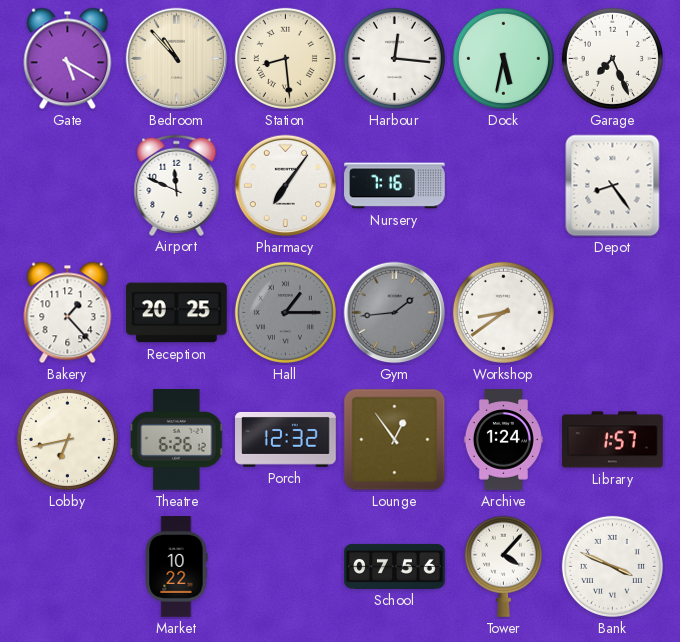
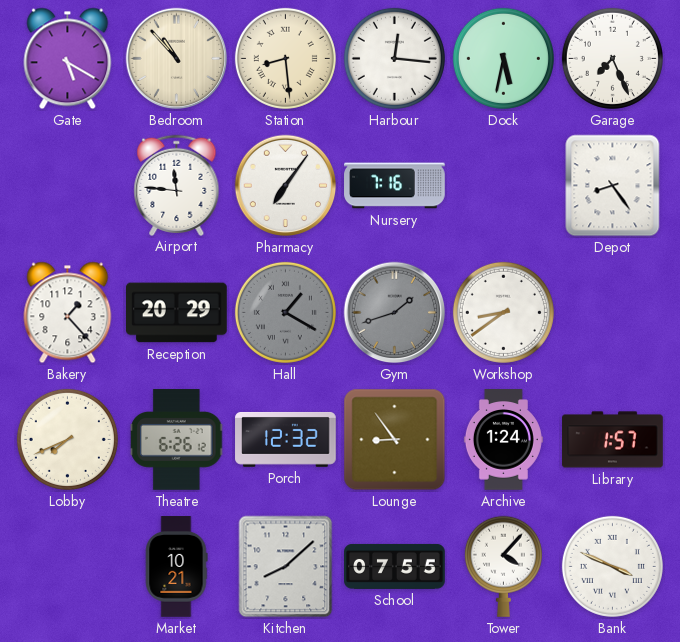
Airport: 11:49 -> 11:46
Reception: 20:25 -> 20:29
Hall: 1:15 -> 1:20
Gym: 1:44 -> 1:42
Lobby: 6:43 -> 7:41
Lounge: 12:54 -> 8:54
Market: 10:22 -> 10:21
Kitchen: none -> 8:08
School: 07:56 -> 07:55
